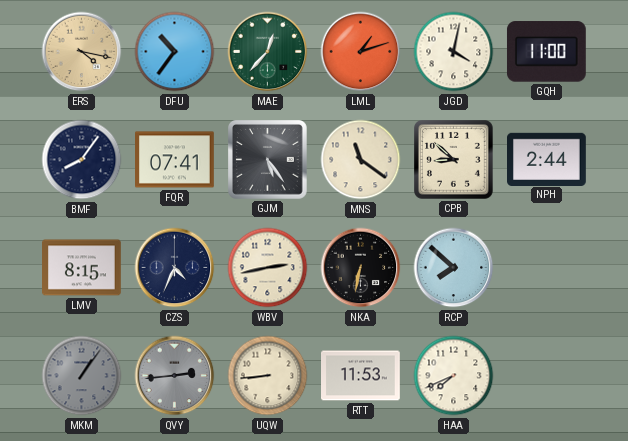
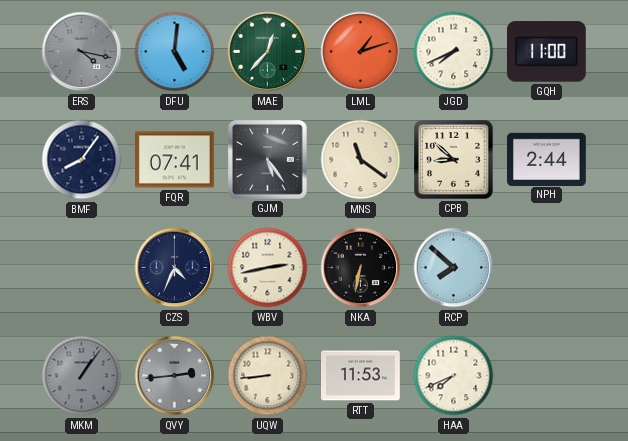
ERS dial: champagne -> grey
DFU: 10:36 -> 5:01
JGD: 4:02 -> 7:41
LMV: 8:15 -> none
